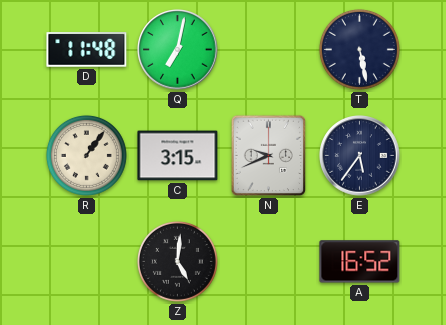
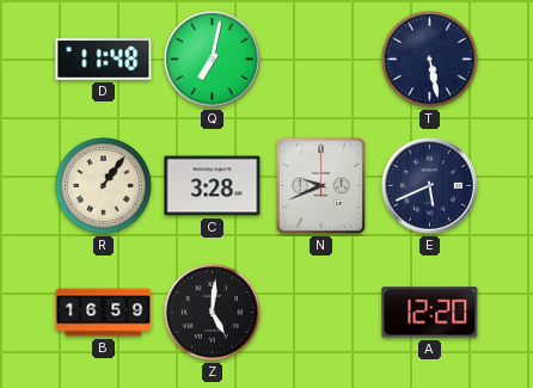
C: 3:15 -> 3:28
E: 5:36 -> 5:41
B: none -> 16:59
A: 16:52 -> 12:20
